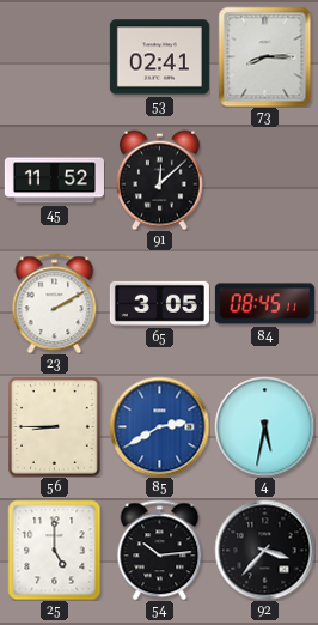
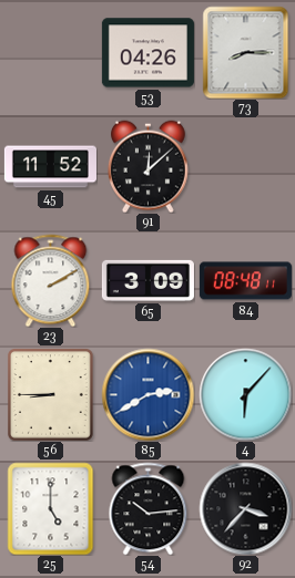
53: 02:41 -> 04:26
65: 3:05 -> 3:09
84: 08:45 -> 08:48
4: 5:32 -> 6:07
